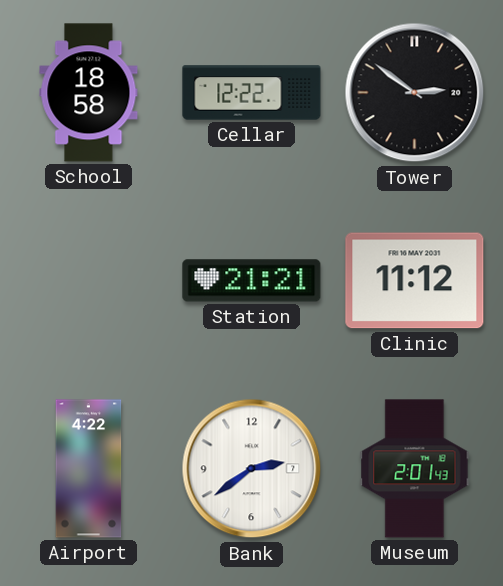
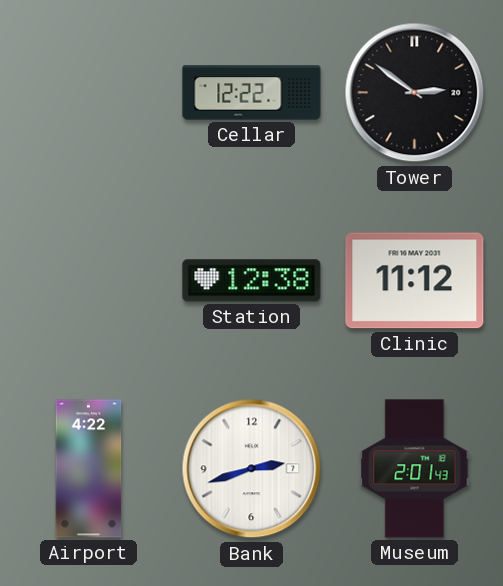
School: 18:58 -> none
Station: 21:21 -> 12:38
Bank: 2:39 -> 2:42
